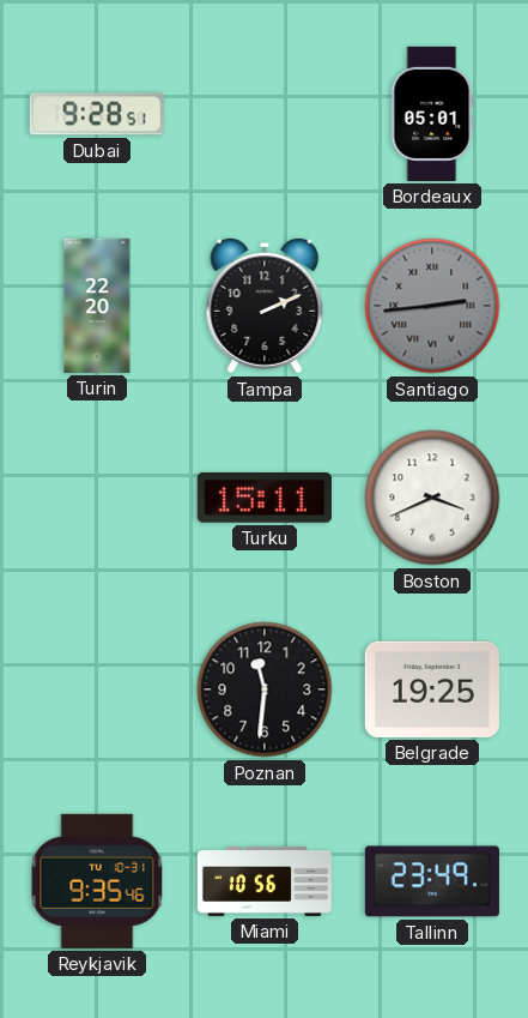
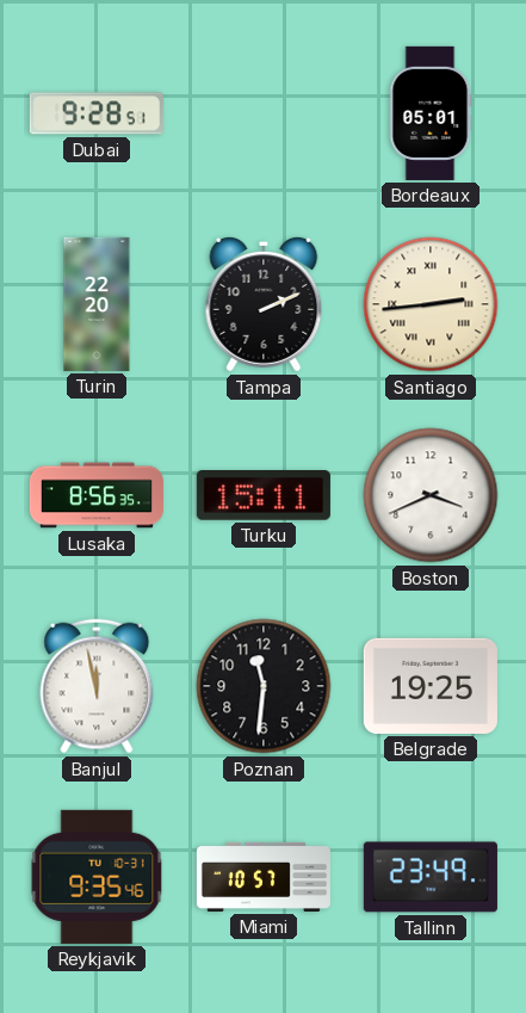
Santiago dial: grey -> cream
Lusaka: none -> 8:56
Banjul: none -> 11:58
Miami: 10:56 -> 10:57
